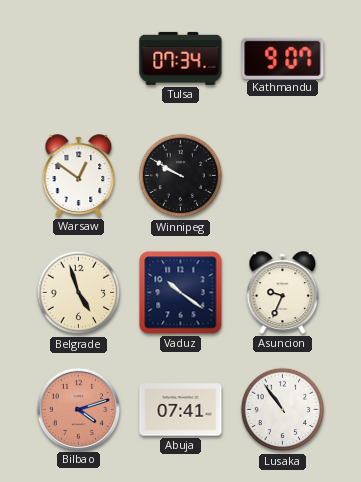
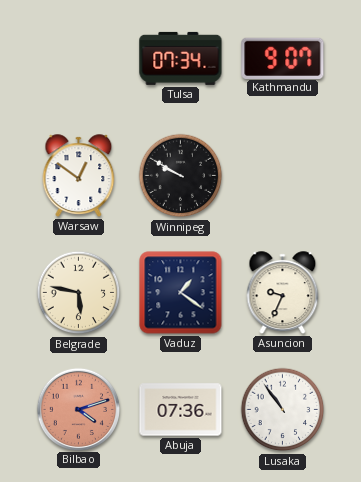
Belgrade: 4:57 -> 5:47
Vaduz: 10:21 -> 1:21
Abuja: 07:41 -> 07:36
